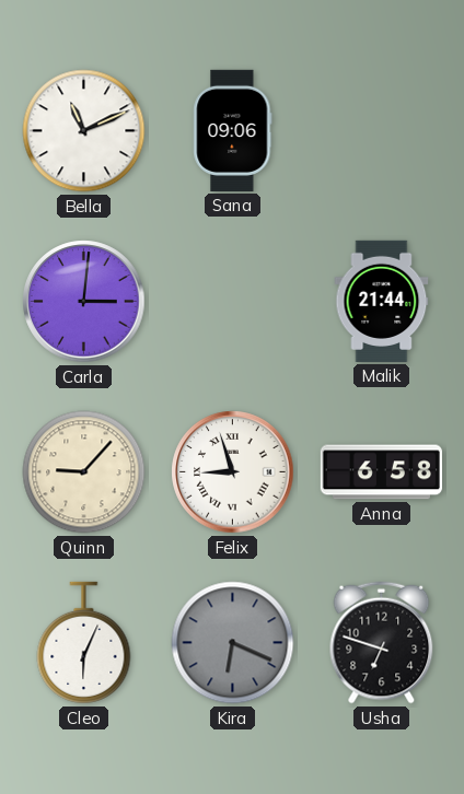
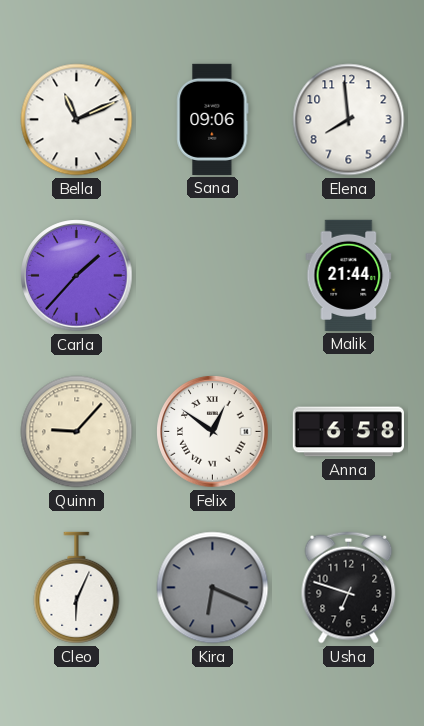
Elena: none -> 7:59
Carla: 3:01 -> 1:37
Felix: 8:57 -> 12:51
